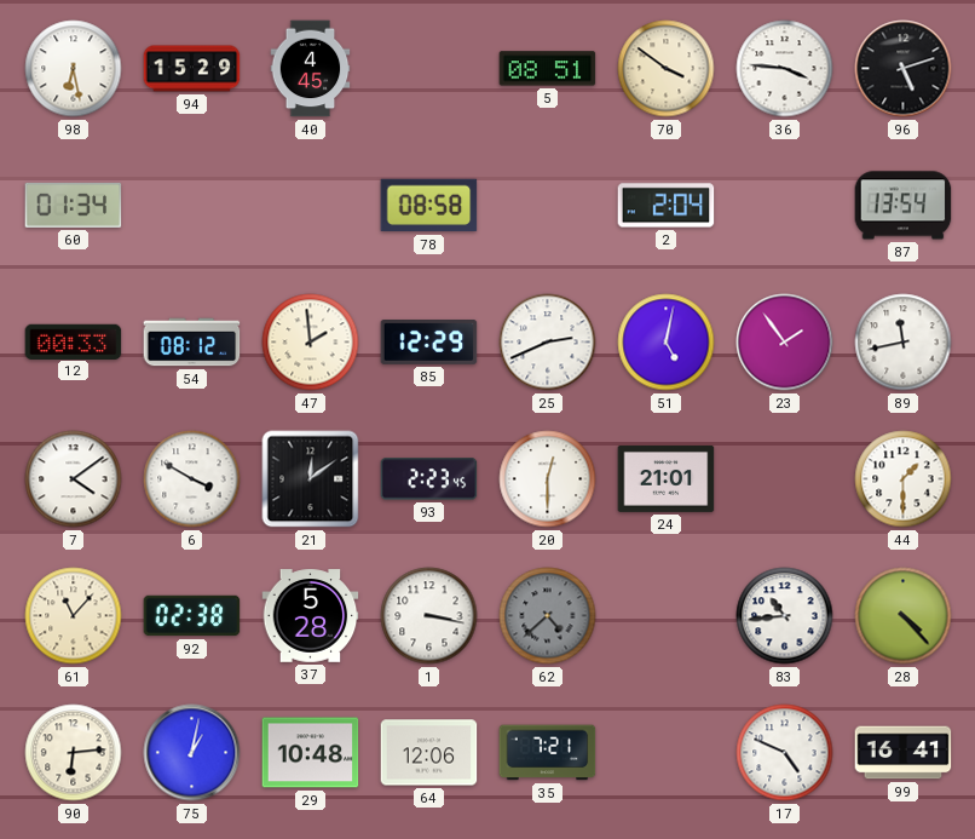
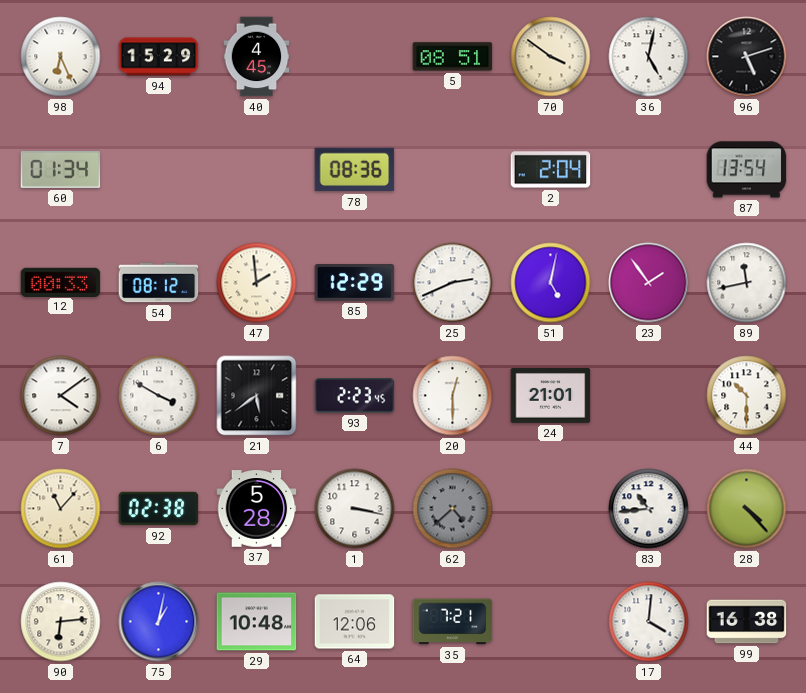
98: 6:28 -> 6:26
36: 3:46 -> 5:02
78: 08:58 -> 08:36
21: 12:09 -> 5:39
44: 1:30 -> 10:30
17: 4:49 -> 4:01
99: 16:41 -> 16:38
